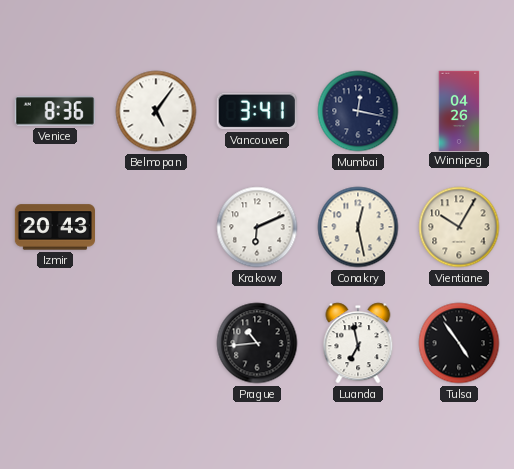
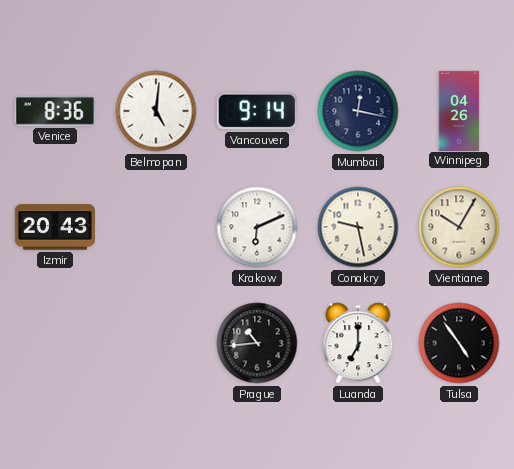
Belmopan: 5:06 -> 5:01
Vancouver: 3:41 -> 9:14
Conakry: 12:28 -> 9:28
Luanda: 6:58 -> 7:00
